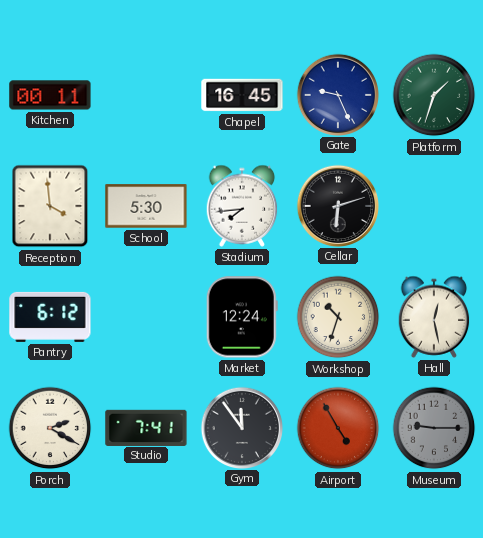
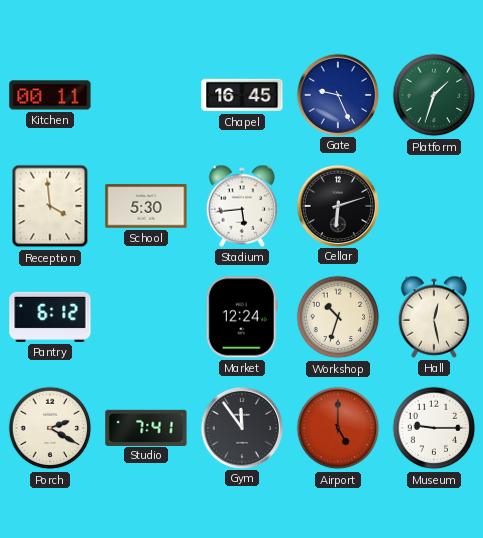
Stadium: 7:44 -> 5:44
Airport: 4:55 -> 5:00
Museum dial: grey -> white
